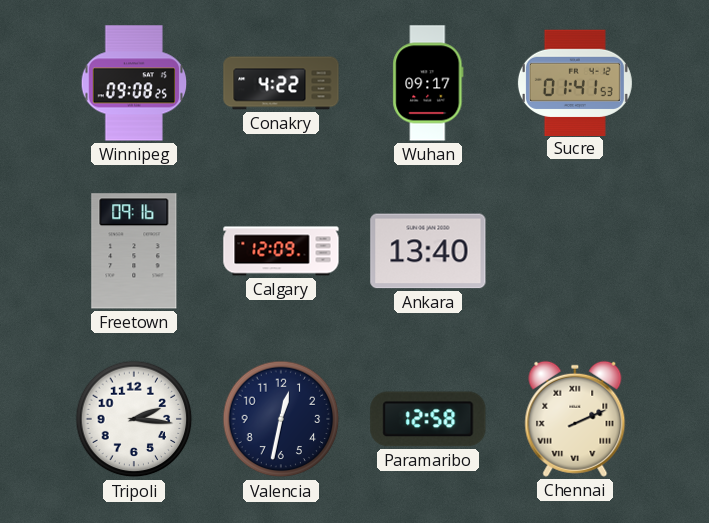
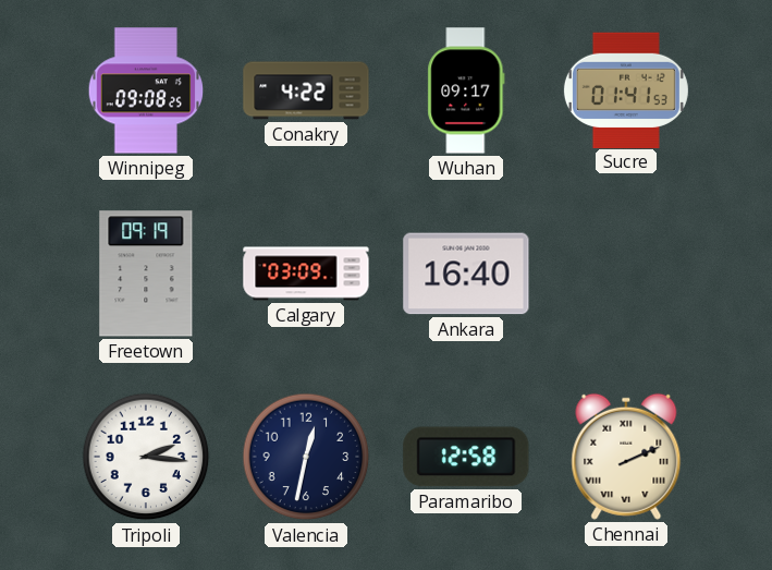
Freetown: 09:16 -> 09:19
Calgary: 12:09 -> 03:09
Ankara: 13:40 -> 16:40
